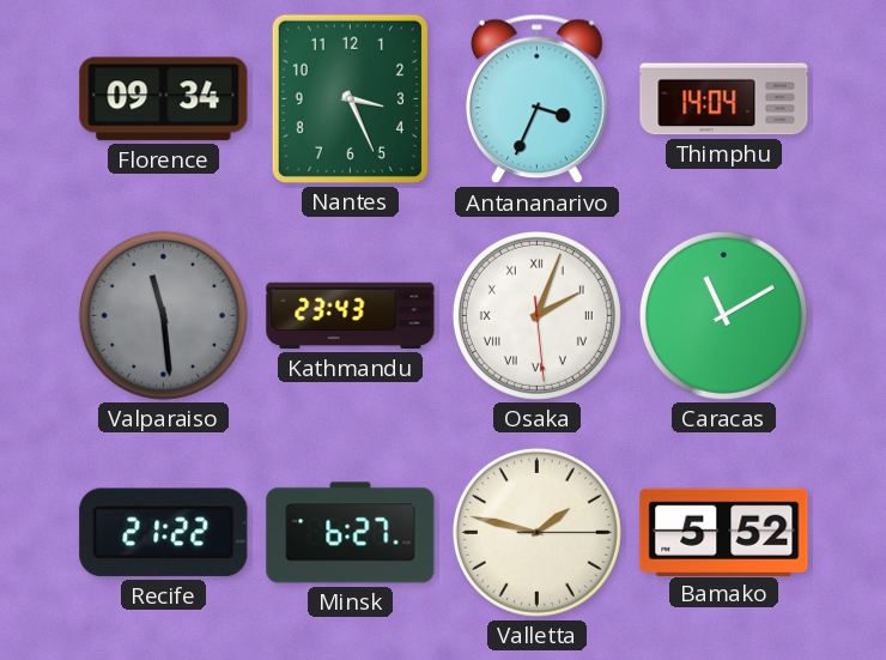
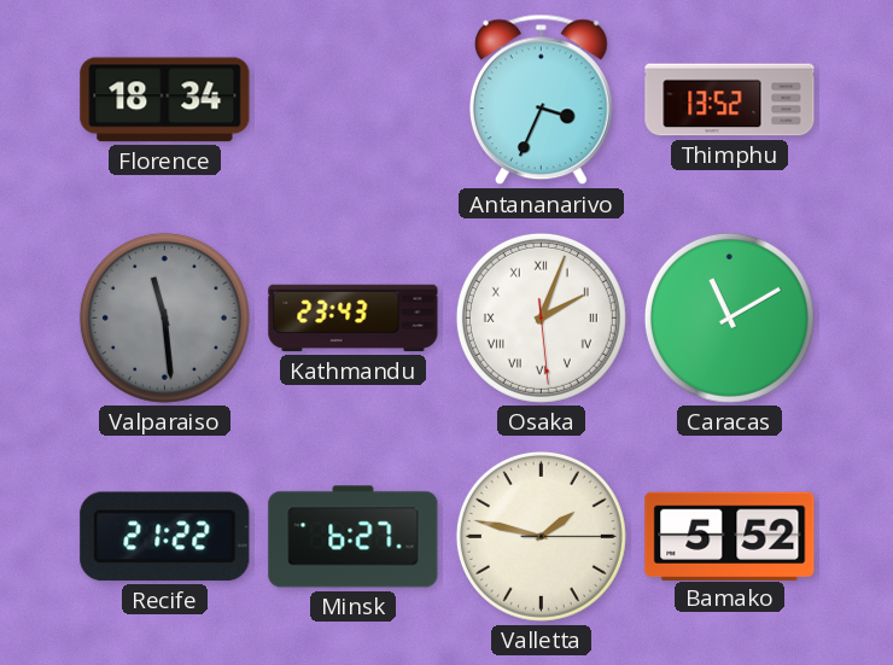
Florence: 09:34 -> 18:34
Nantes: 3:26 -> none
Thimphu: 14:04 -> 13:52
